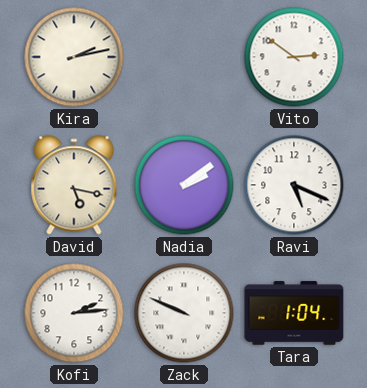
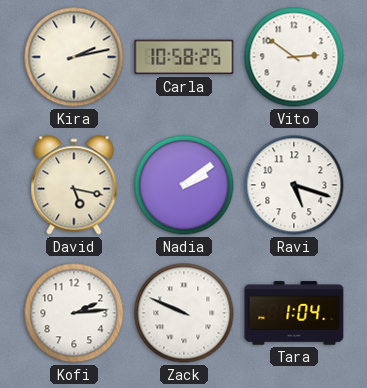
Carla: none -> 10:58
Ravi: 5:19 -> 5:18
